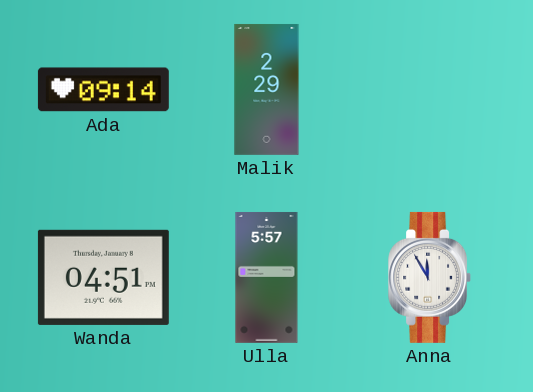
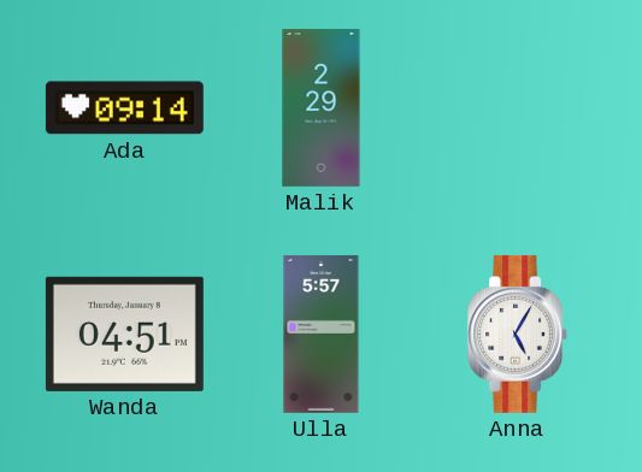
Anna: 11:55 -> 5:05
